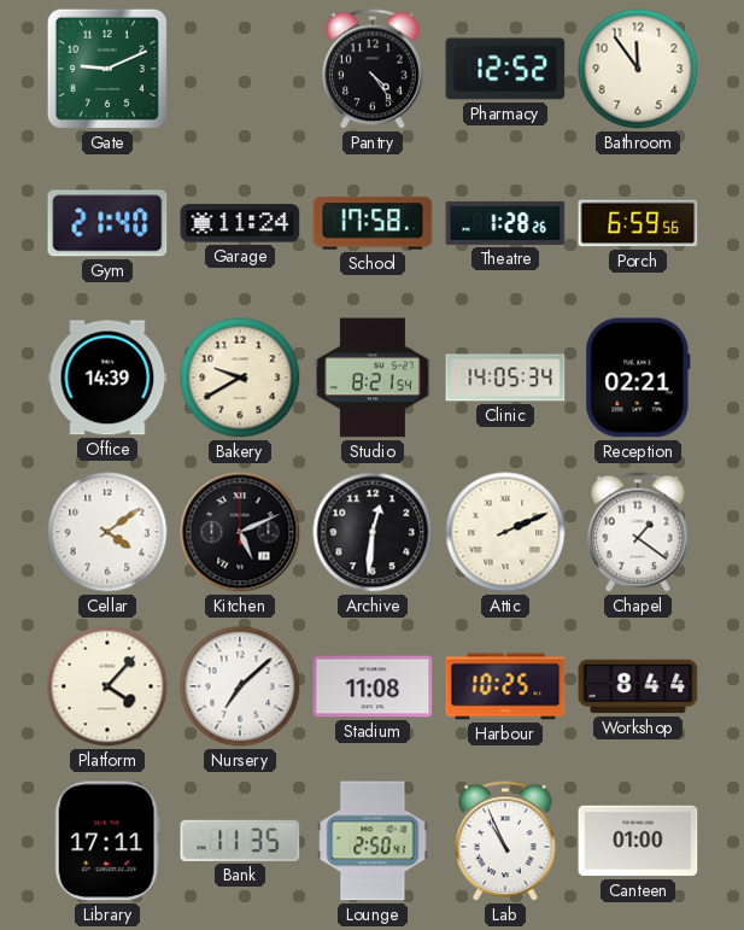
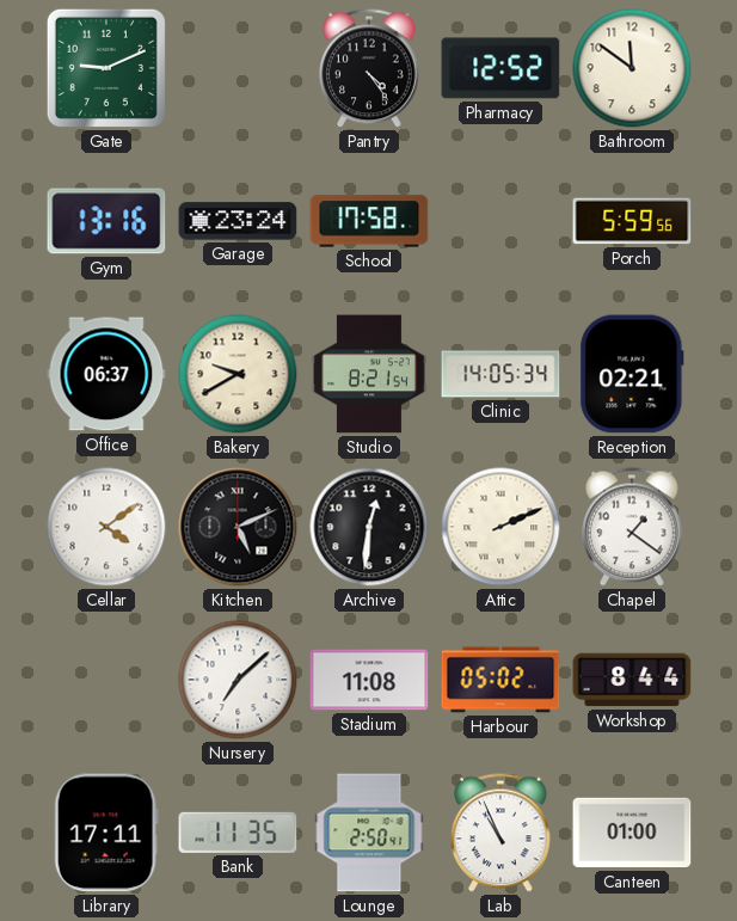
Bathroom: 11:54 -> 11:51
Gym: 21:40 -> 13:16
Garage: 11:24 -> 23:24
Theatre: 1:28 -> none
Porch: 6:59 -> 5:59
Office: 14:39 -> 06:37
Platform: 4:07 -> none
Harbour: 10:25 -> 05:02
